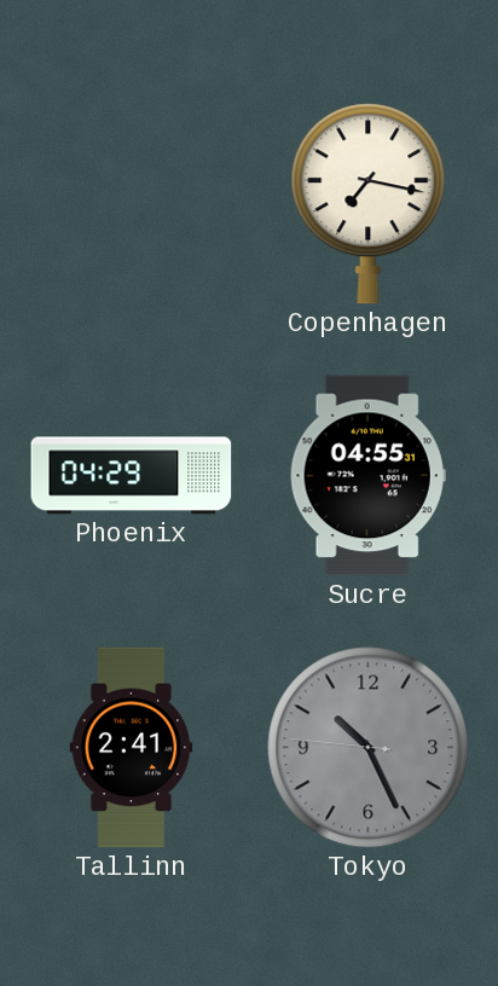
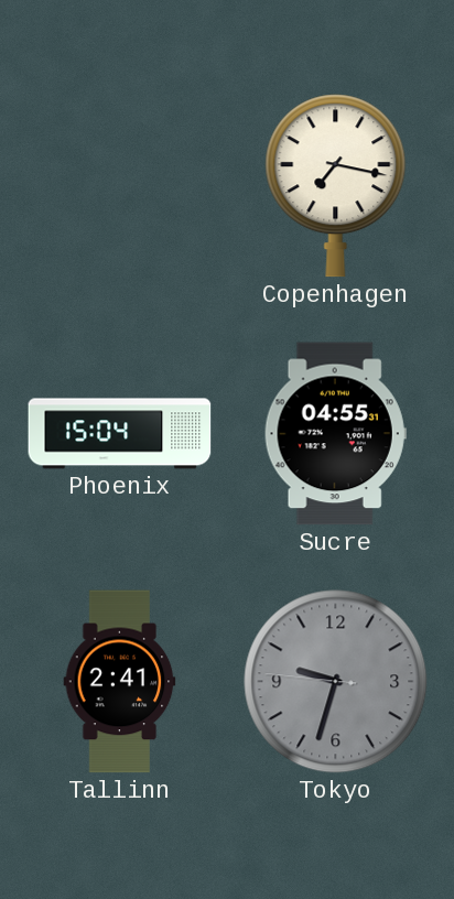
Phoenix: 04:29 -> 15:04
Tokyo: 10:25 -> 9:32
